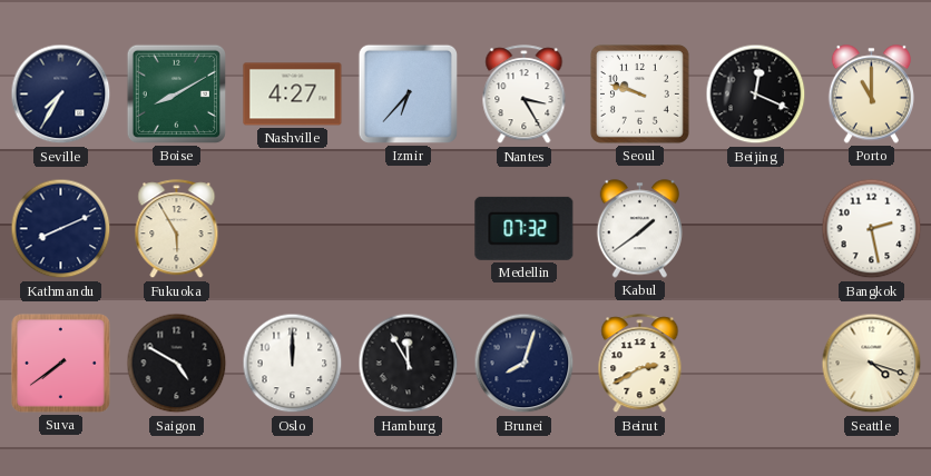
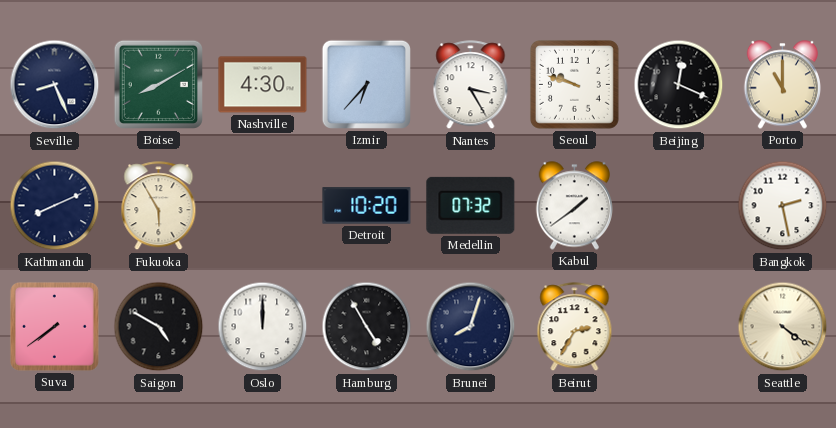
Seville: 7:35 -> 8:26
Nashville: 4:27 -> 4:30
Detroit: none -> 10:20
Hamburg: 11:55 -> 4:55
Beirut: 2:40 -> 2:35
Seattle: 4:18 -> 4:21
